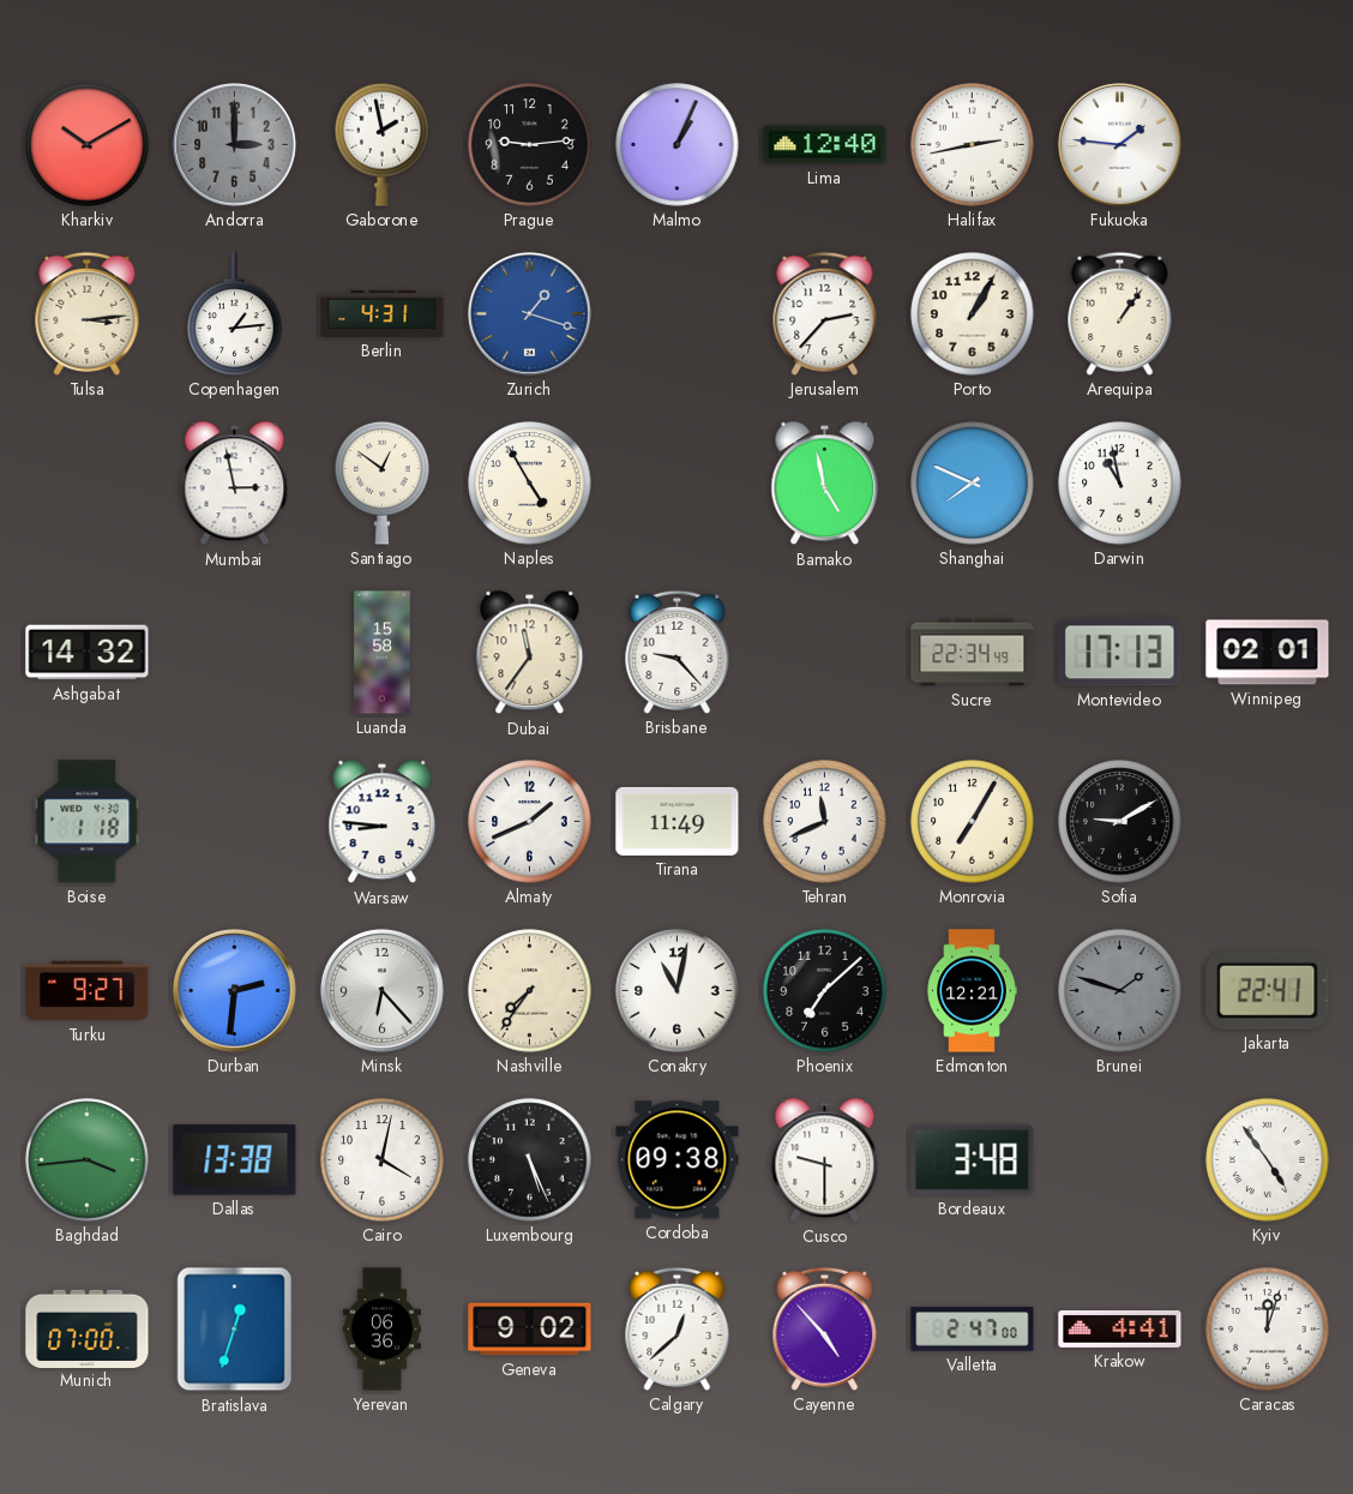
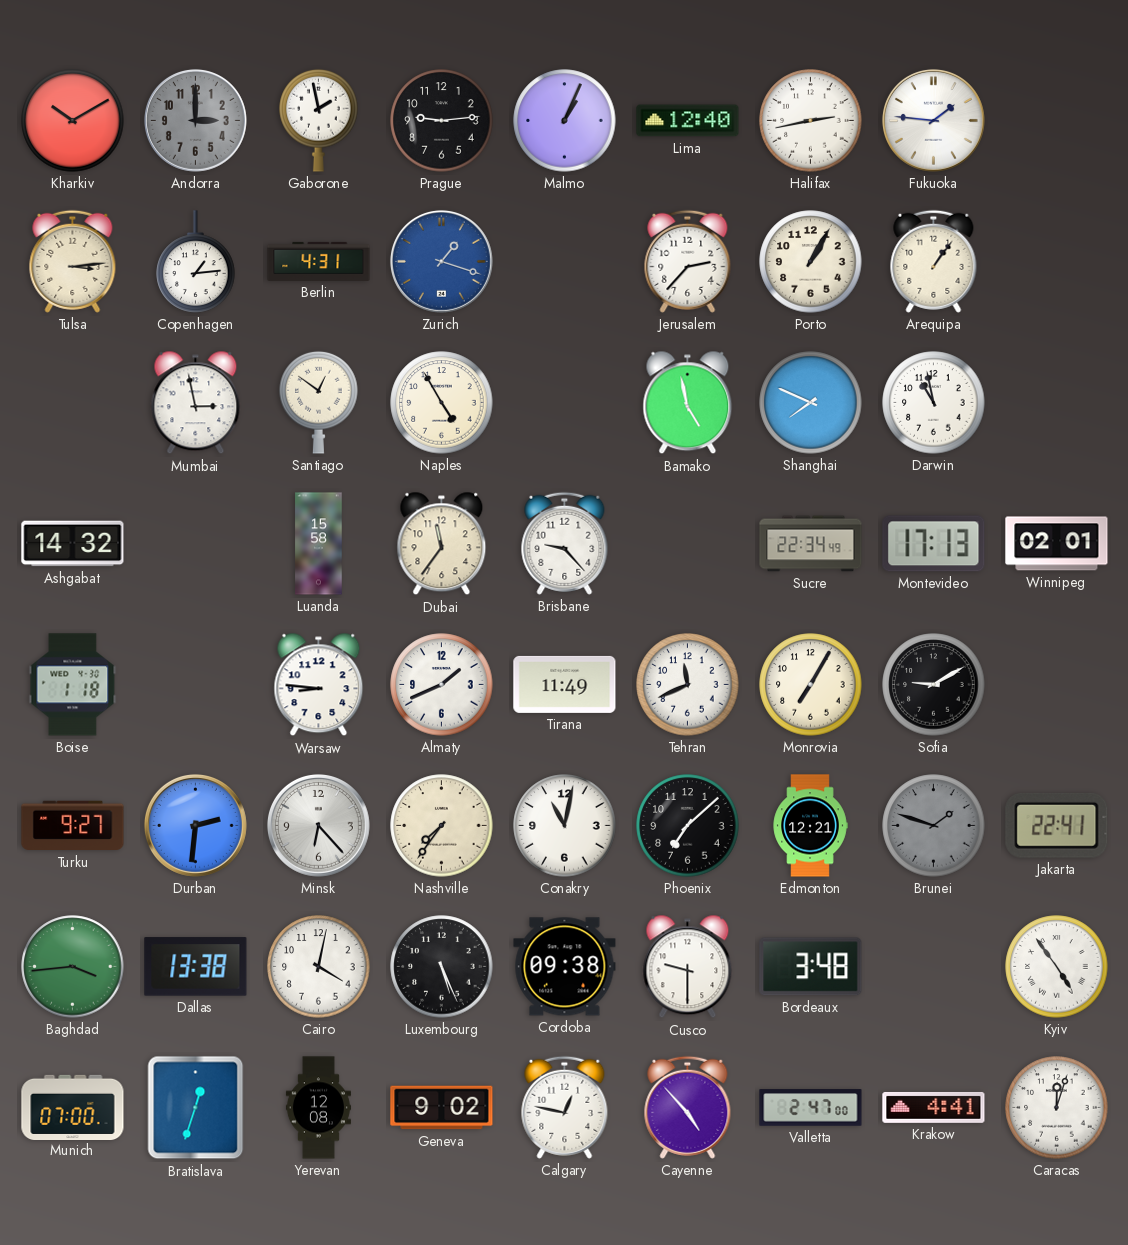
Yerevan: 06:36 -> 12:08
Calgary: 12:38 -> 12:47
